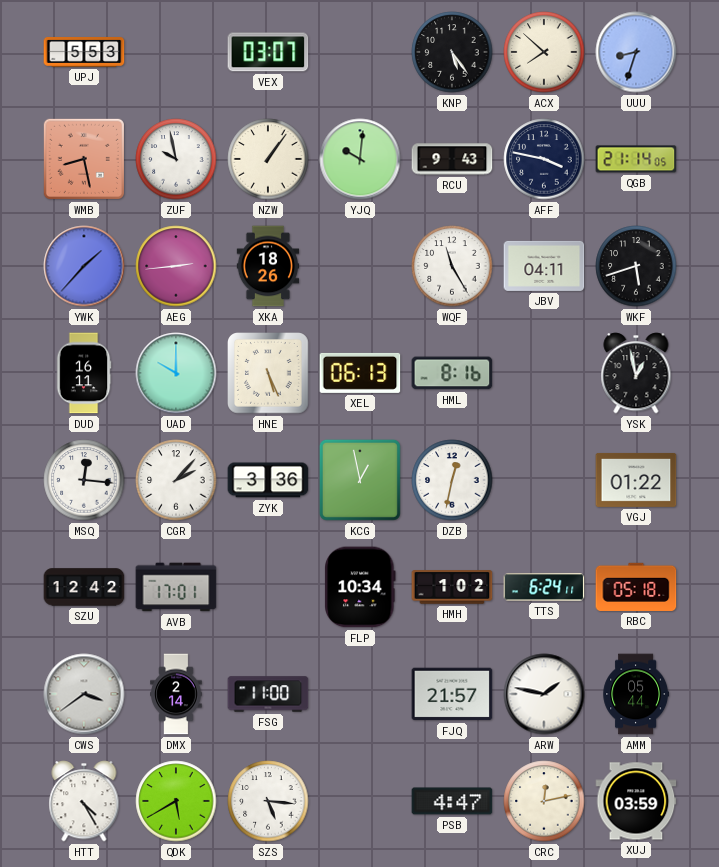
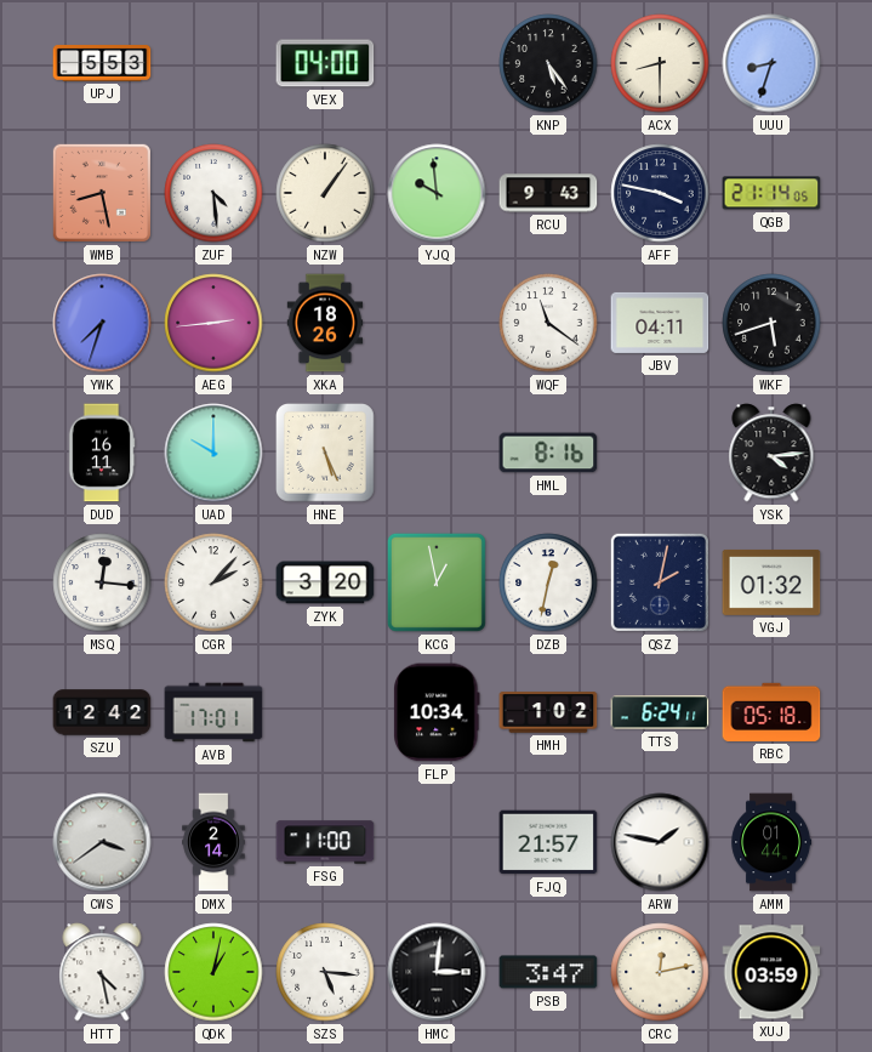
VEX: 03:07 -> 04:00
ACX: 7:52 -> 8:30
ZUF: 9:58 -> 4:29
YJQ: 10:01 -> 9:59
YWK: 1:37 -> 7:33
WQF: 11:25 -> 11:21
XEL: 06:13 -> none
YSK: 12:58 -> 4:14
ZYK: 3:36 -> 3:20
QSZ: none -> 2:02
VGJ: 01:22 -> 01:32
AMM: 05:44 -> 01:44
HTT: 4:25 -> 4:28
QDK: 5:40 -> 1:02
HMC: none -> 3:01
PSB: 4:47 -> 3:47
